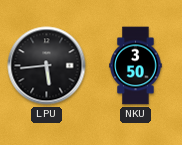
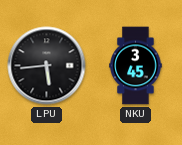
NKU: 3:50 -> 3:45
